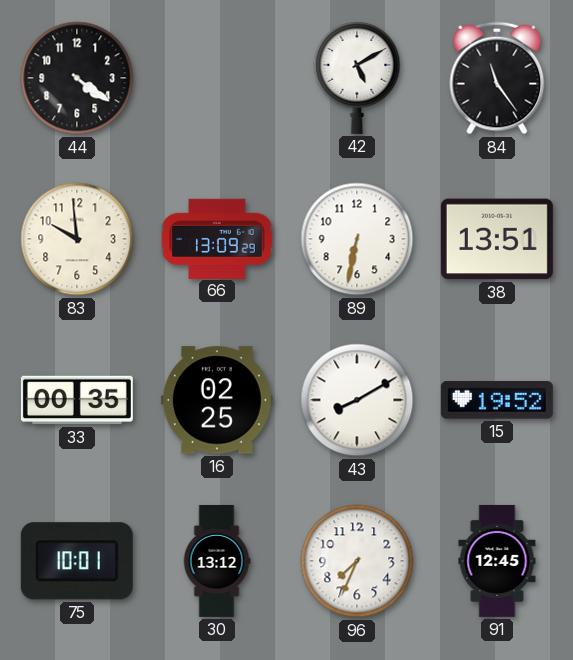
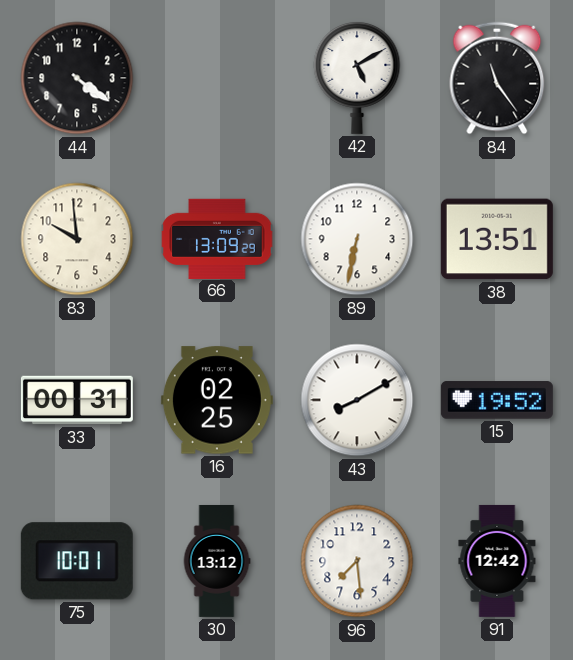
33: 00:35 -> 00:31
96: 7:34 -> 7:29
91: 12:45 -> 12:42
